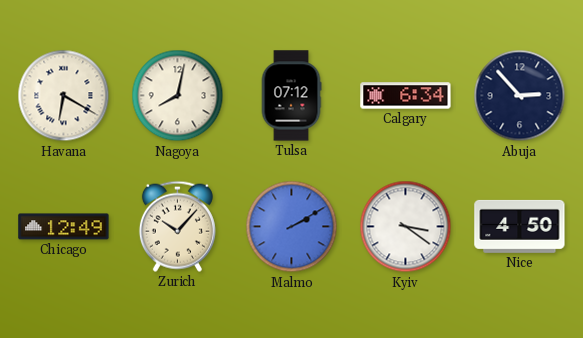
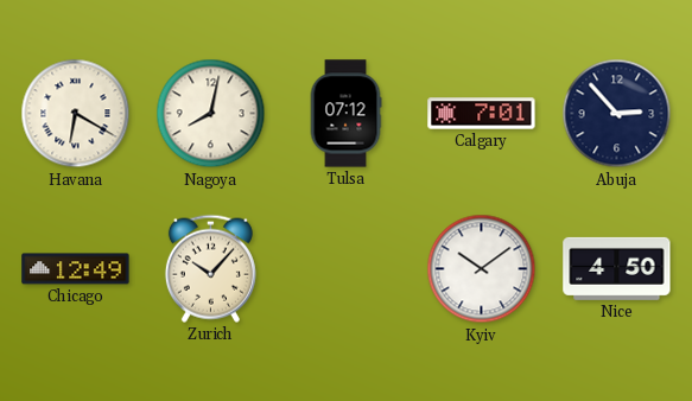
Calgary: 6:34 -> 7:01
Malmo: 2:10 -> none
Kyiv: 3:21 -> 10:09
